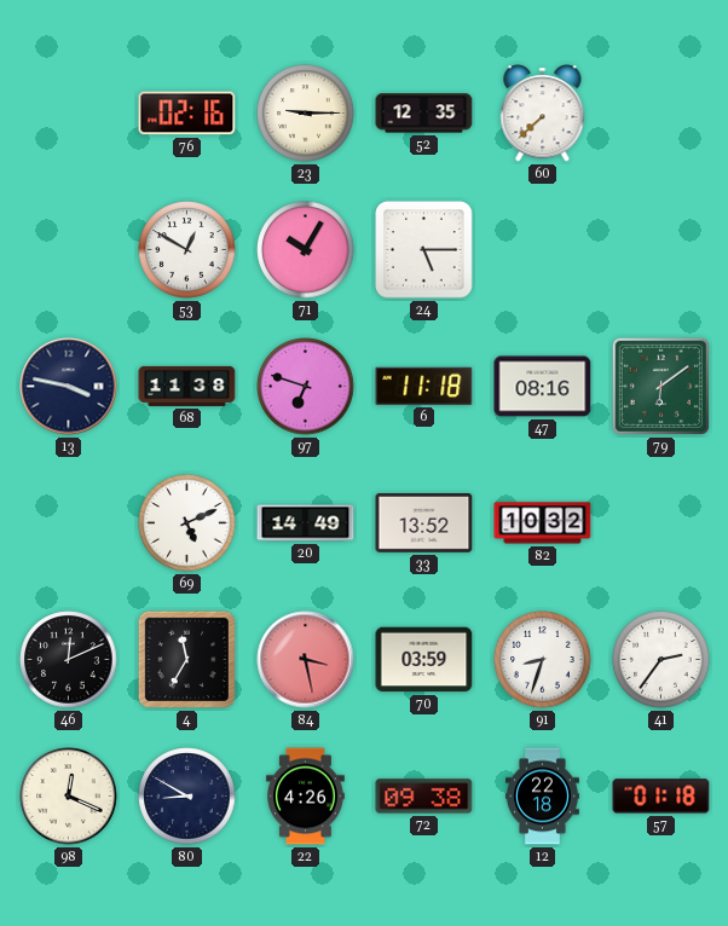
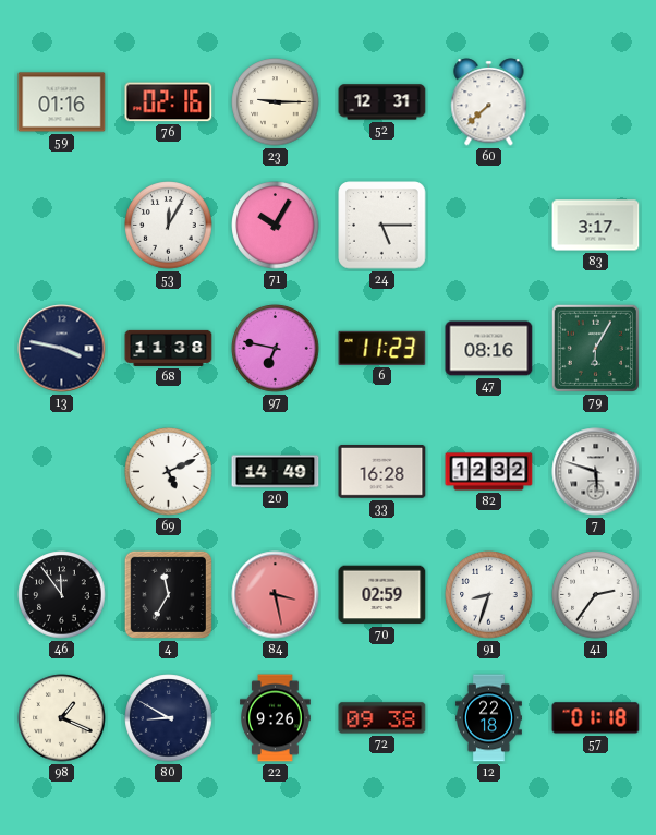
59: none -> 01:16
52: 12:35 -> 12:31
53: 12:50 -> 12:05
83: none -> 3:17
97: 6:48 -> 6:47
6: 11:18 -> 11:23
79: 6:09 -> 6:05
33: 13:52 -> 16:28
82: 10:32 -> 12:32
7: none -> 5:48
46: 12:11 -> 11:54
70: 03:59 -> 02:59
98: 12:19 -> 1:19
22: 4:26 -> 9:26
